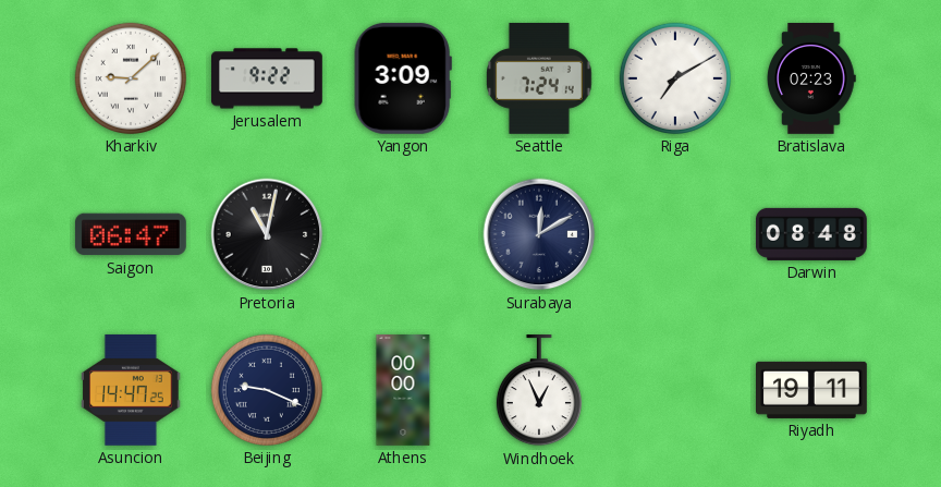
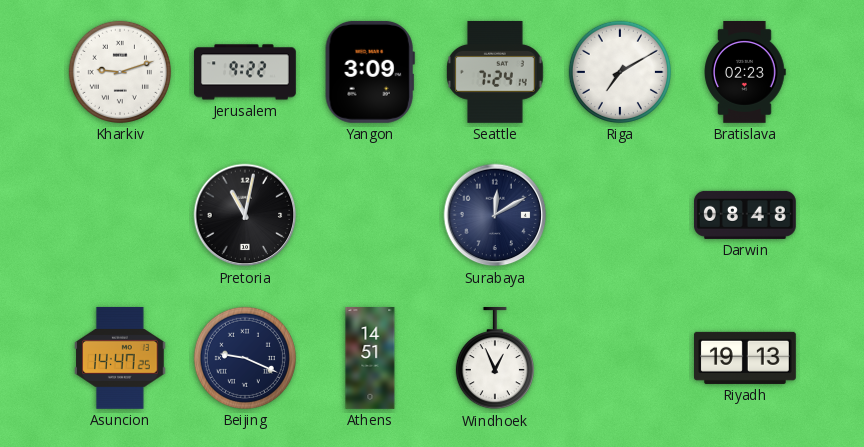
Kharkiv: 9:08 -> 9:12
Saigon: 06:47 -> none
Athens: 00:00 -> 14:51
Riyadh: 19:11 -> 19:13
